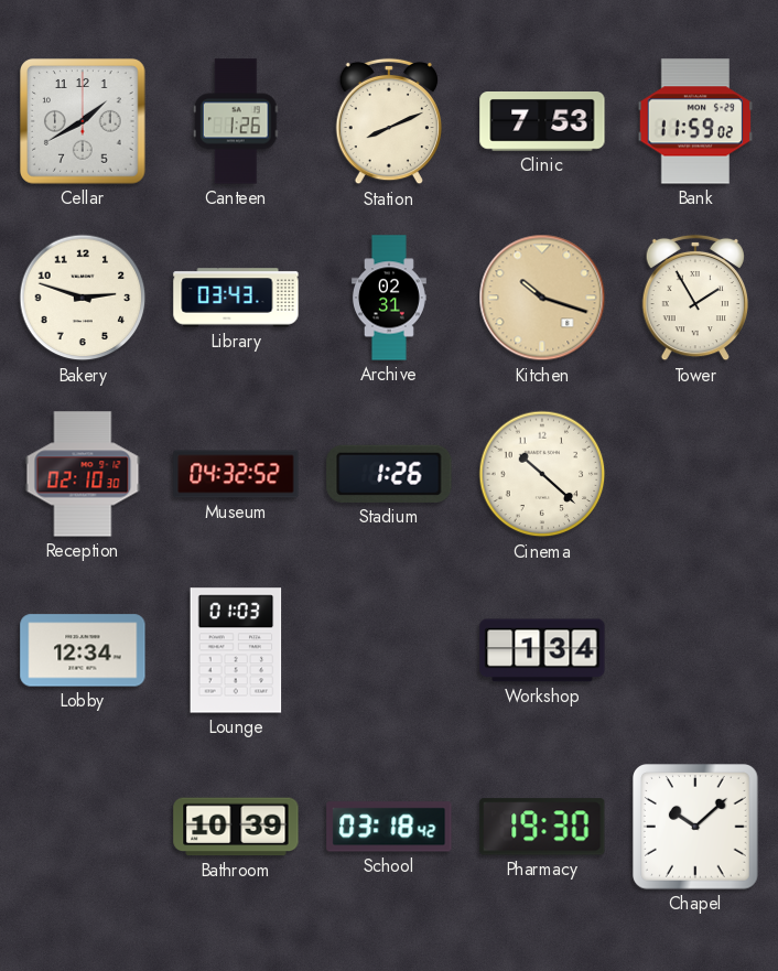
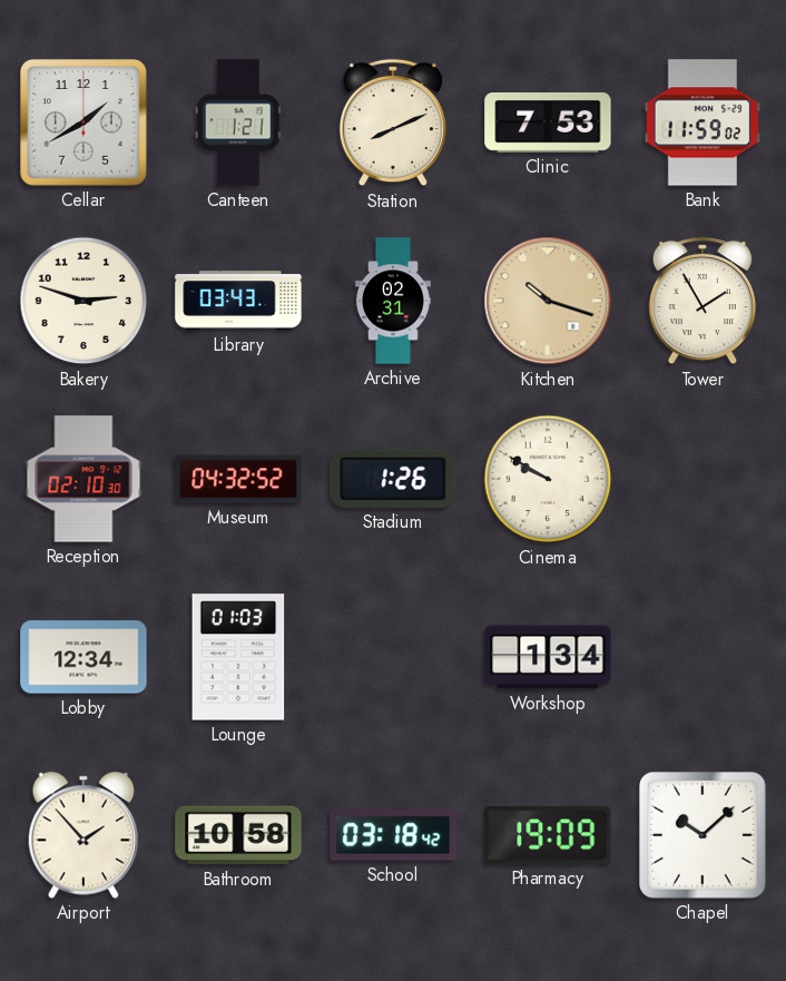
Canteen: 1:26 -> 1:21
Cinema: 10:22 -> 9:50
Airport: none -> 1:53
Bathroom: 10:39 -> 10:58
Pharmacy: 19:30 -> 19:09
